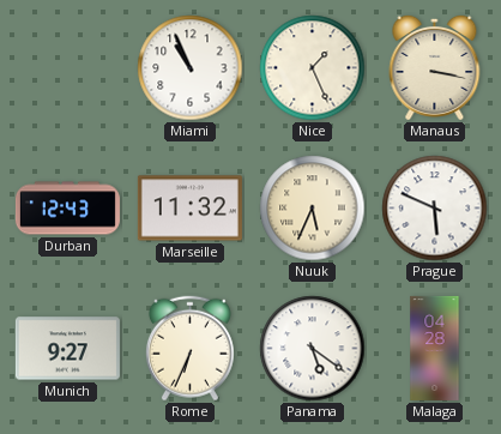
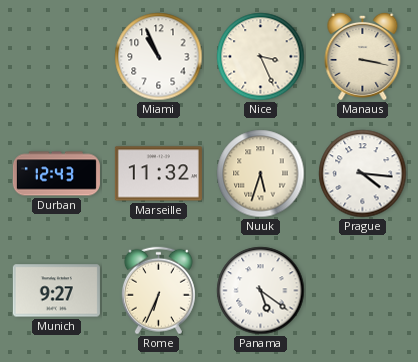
Nice: 1:26 -> 3:26
Nuuk: 5:34 -> 5:33
Prague: 5:49 -> 4:16
Malaga: 04:28 -> none
